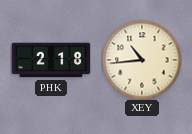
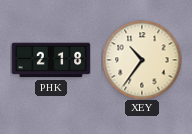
XEY: 10:44 -> 10:36
